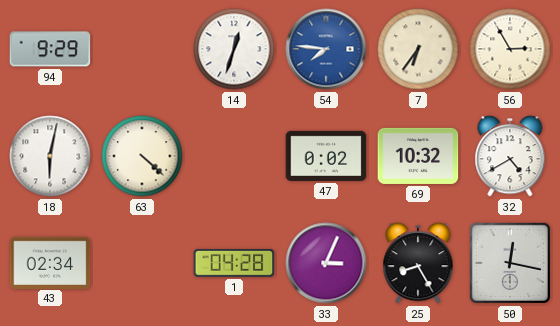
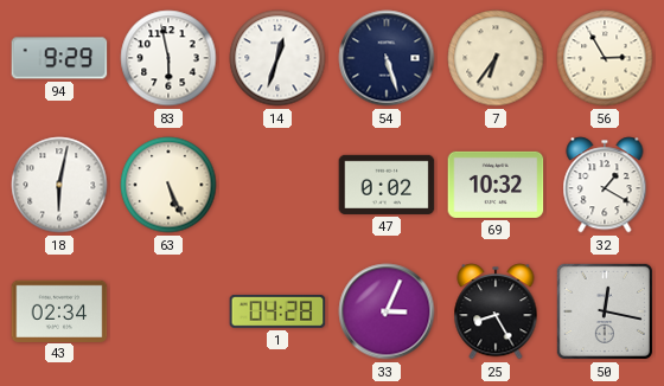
83: none -> 5:58
54: 7:46 -> 5:27
54 dial: blue -> navy
63: 4:22 -> 5:26
32: 4:40 -> 1:20
